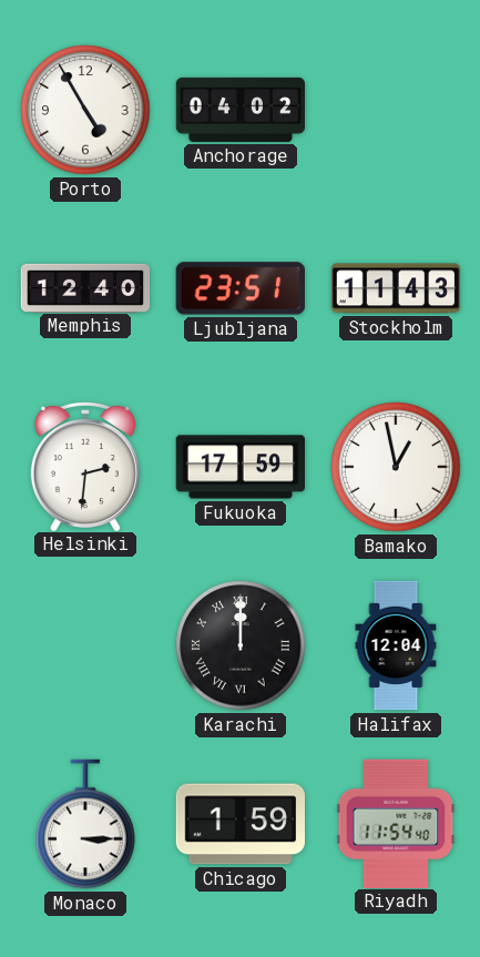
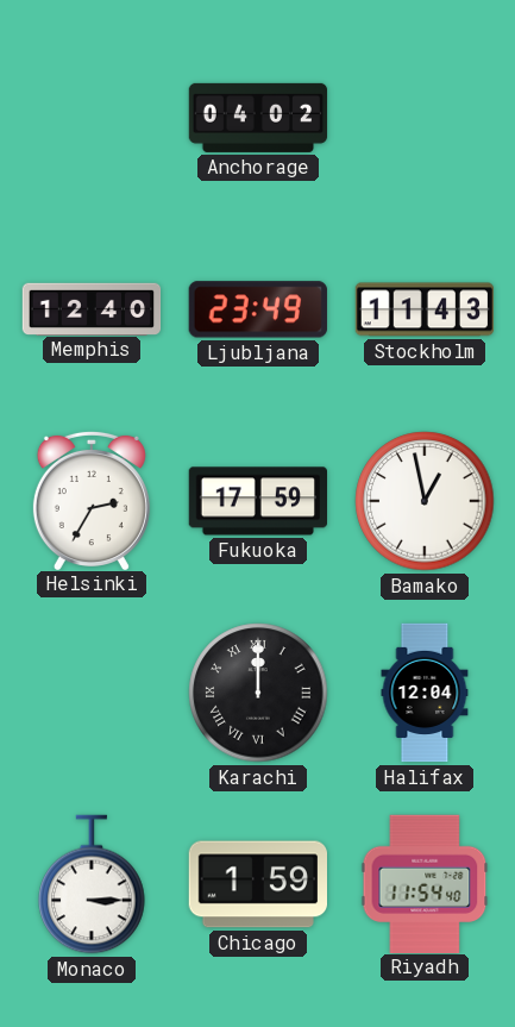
Porto: 4:55 -> none
Ljubljana: 23:51 -> 23:49
Helsinki: 2:31 -> 2:35
